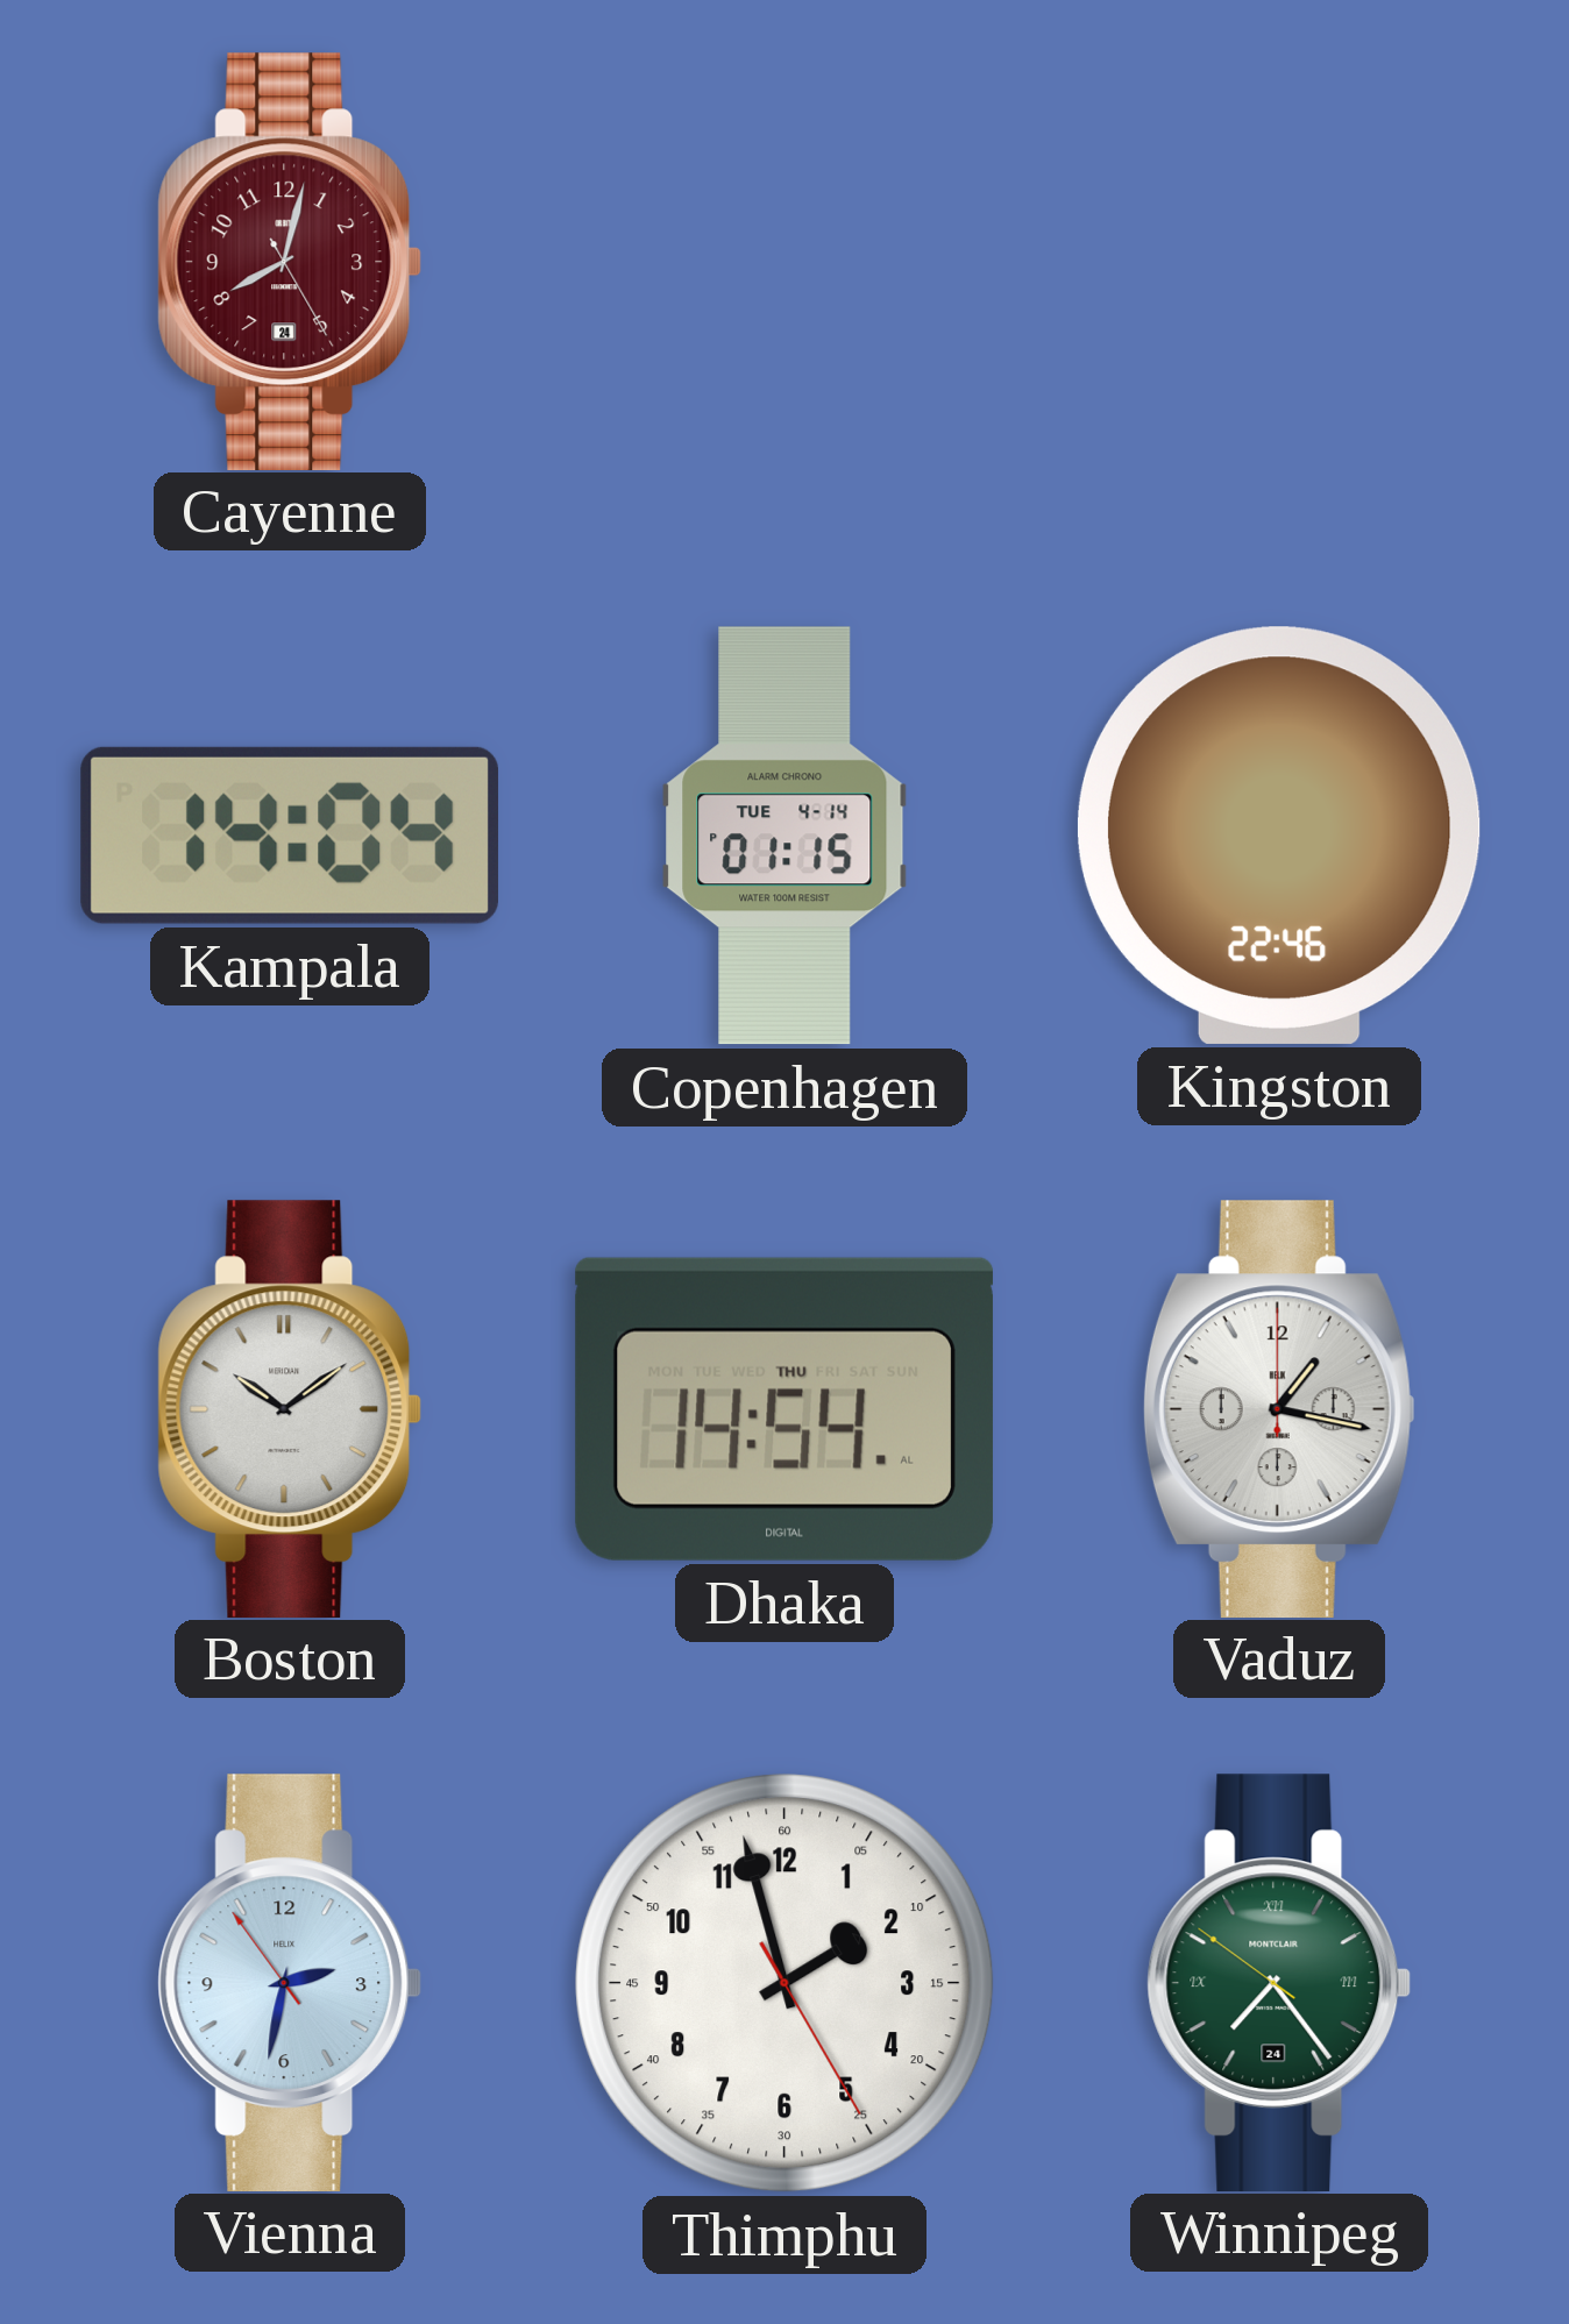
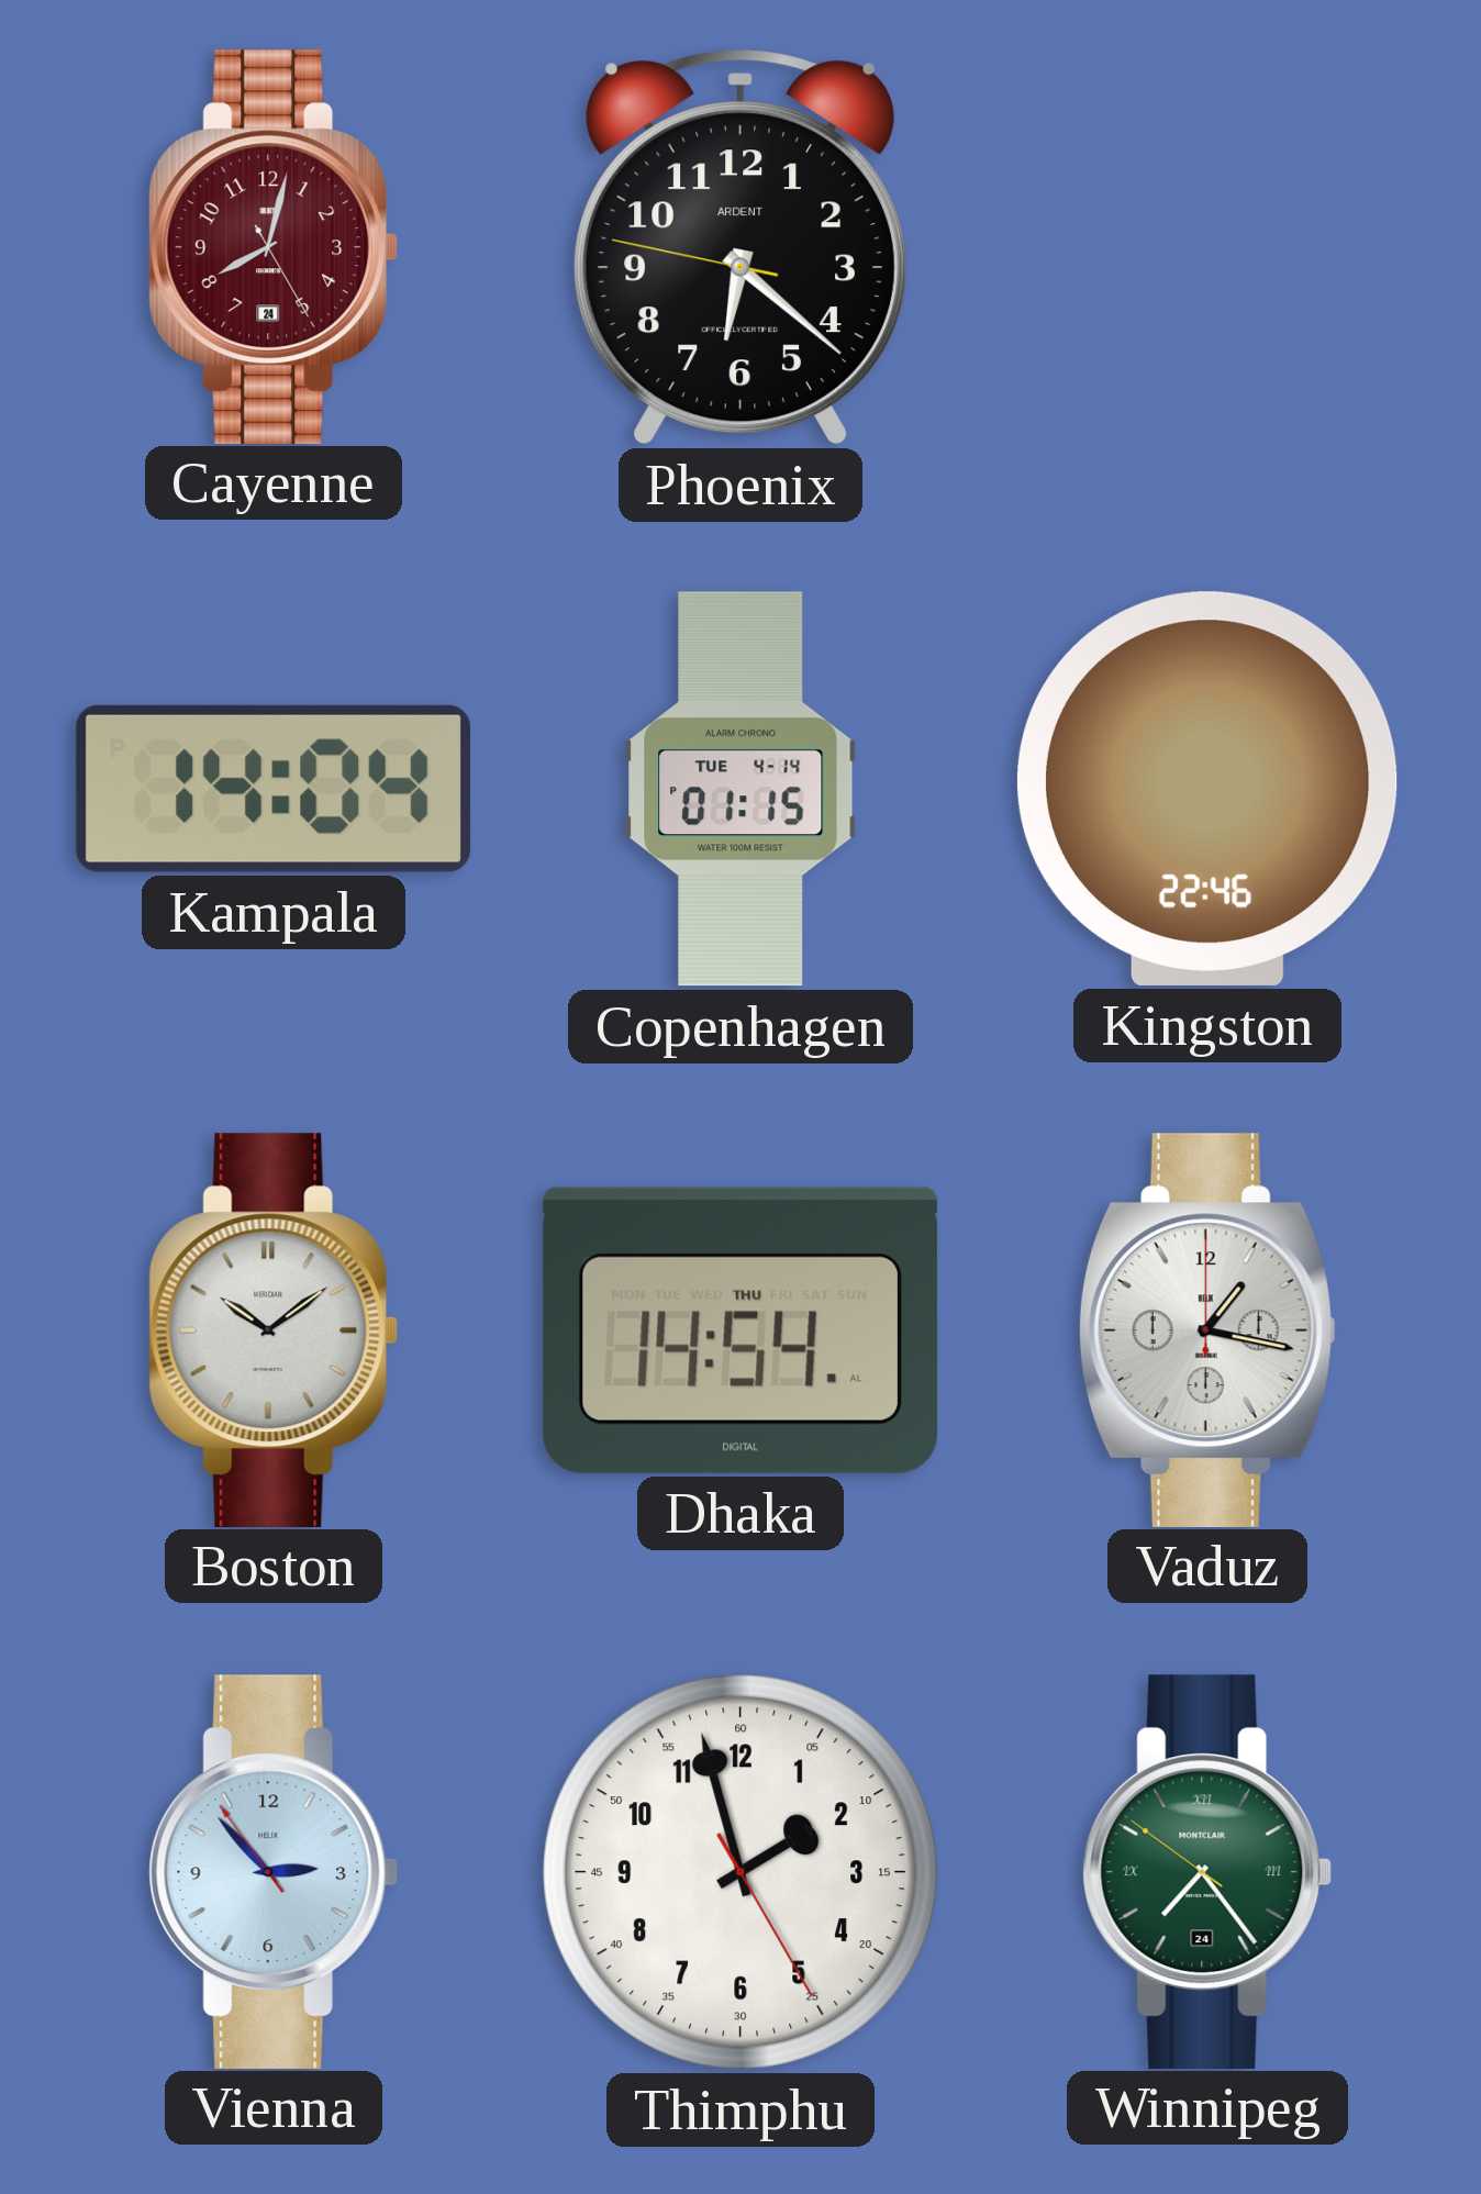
Phoenix: none -> 6:21
Vienna: 2:31 -> 2:52
